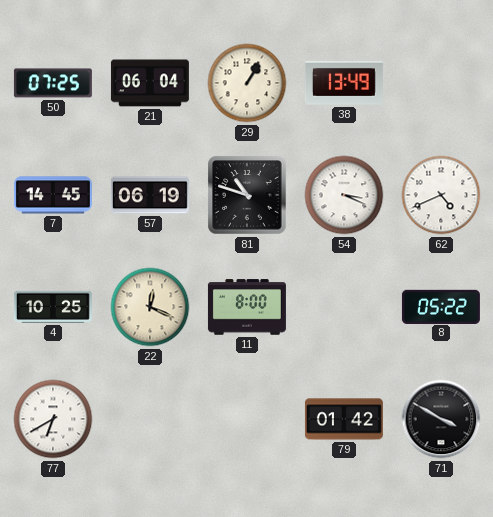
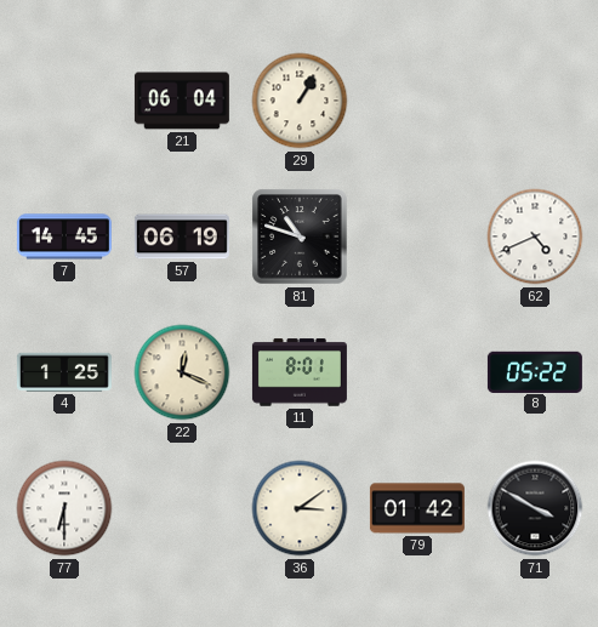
50: 07:25 -> none
38: 13:49 -> none
54: 3:19 -> none
4: 10:25 -> 1:25
11: 8:00 -> 8:01
77: 6:40 -> 6:30
36: none -> 3:09
